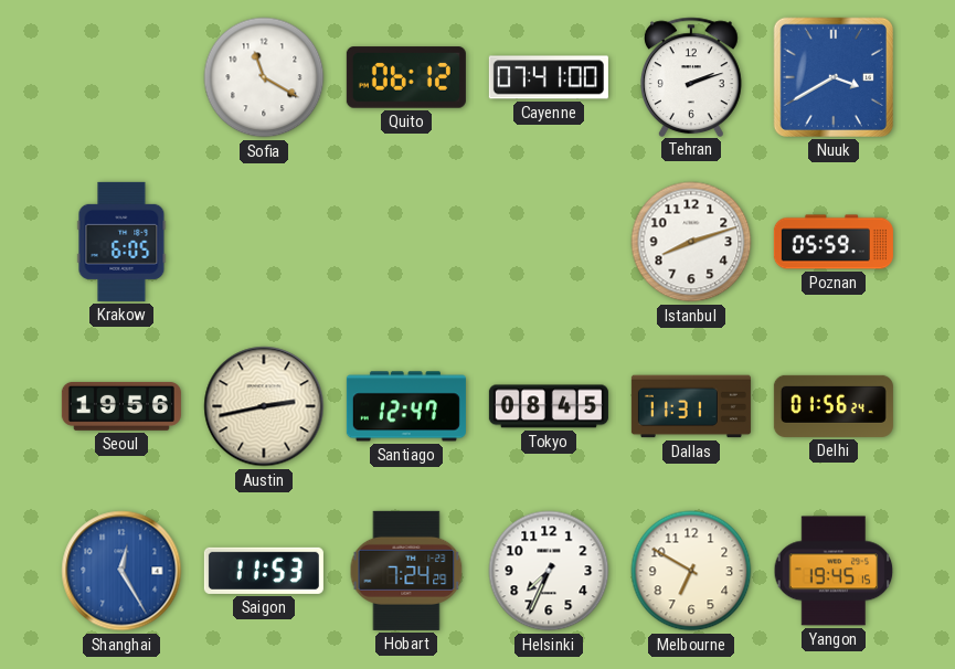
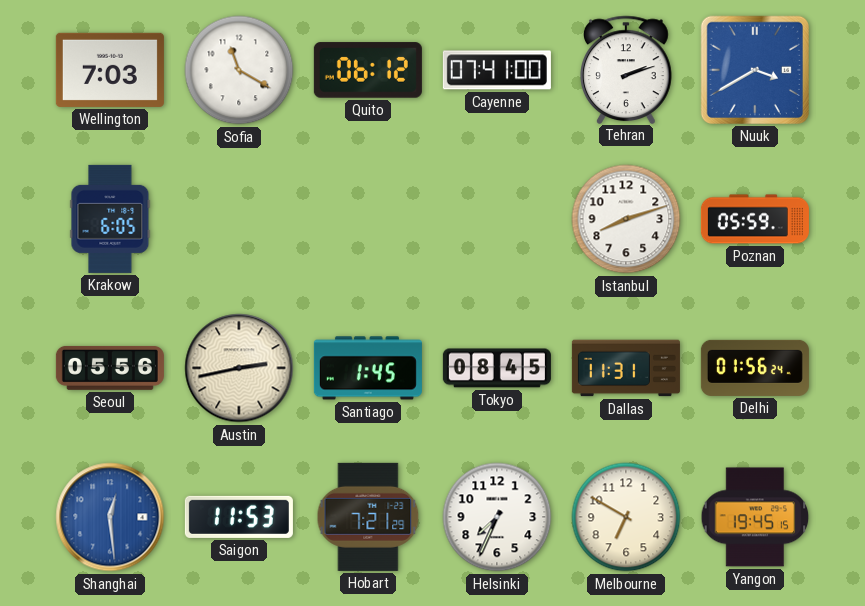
Wellington: none -> 7:03
Seoul: 19:56 -> 05:56
Santiago: 12:47 -> 1:45
Shanghai: 12:25 -> 12:29
Hobart: 7:24 -> 7:21
